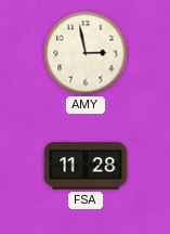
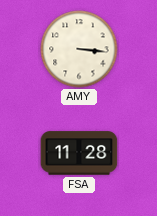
AMY: 2:58 -> 3:16
